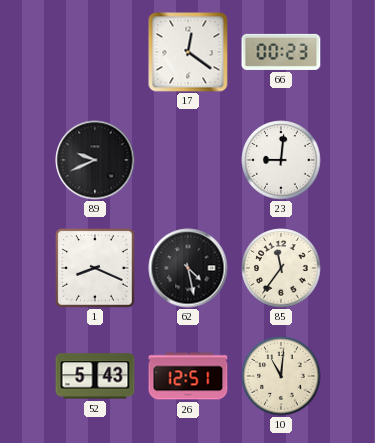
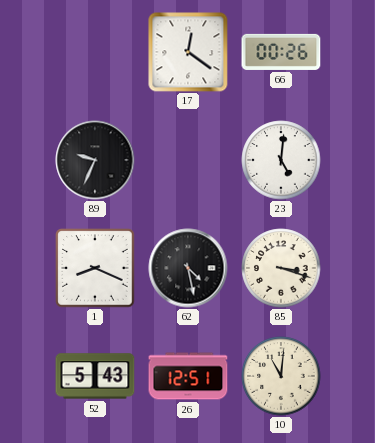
66: 00:23 -> 00:26
89: 9:41 -> 9:34
23: 9:01 -> 5:01
85: 11:36 -> 3:18
